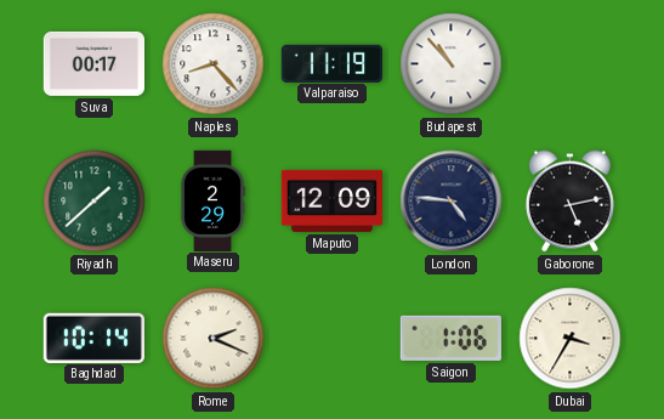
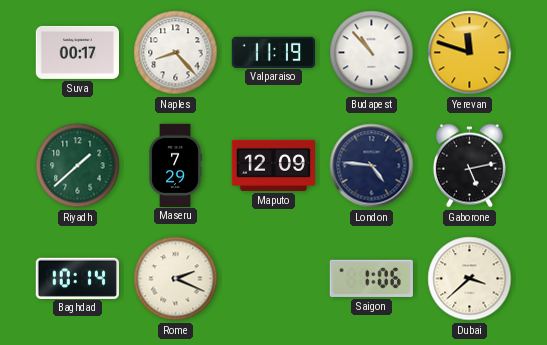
Yerevan: none -> 11:48
Maseru: 2:29 -> 7:29
Dubai: 3:35 -> 3:38
